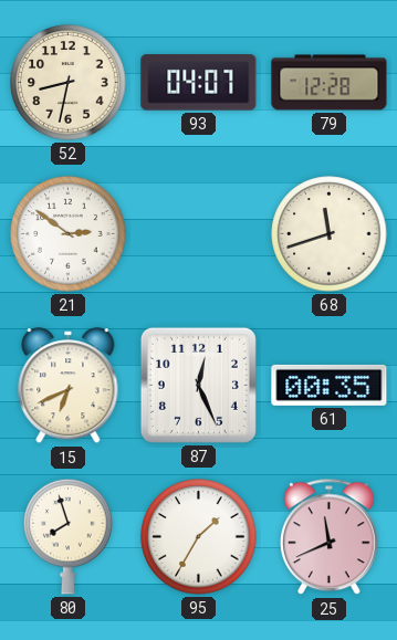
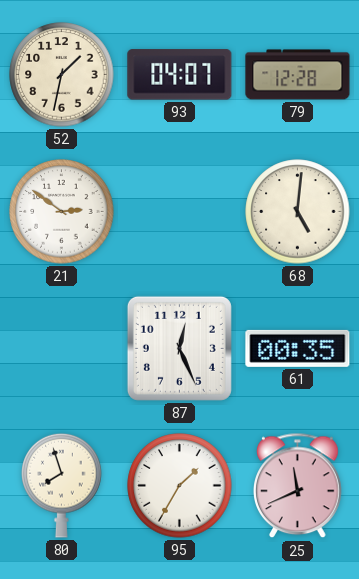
52: 8:32 -> 1:32
68: 11:42 -> 5:01
15: 6:41 -> none
